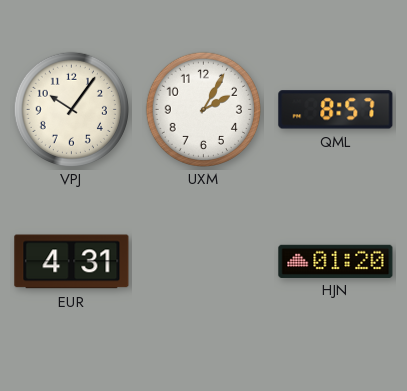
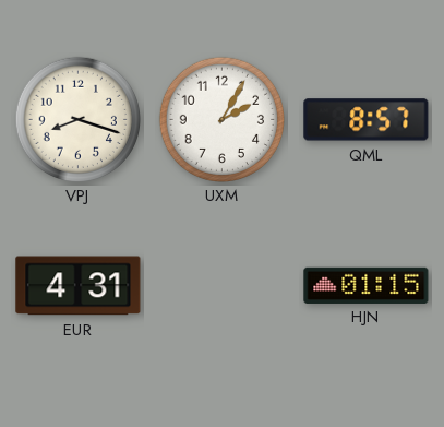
VPJ: 10:06 -> 8:18
HJN: 01:20 -> 01:15
